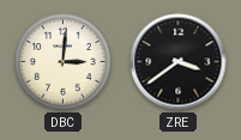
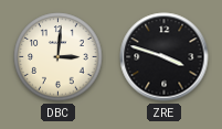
ZRE: 3:39 -> 3:48
